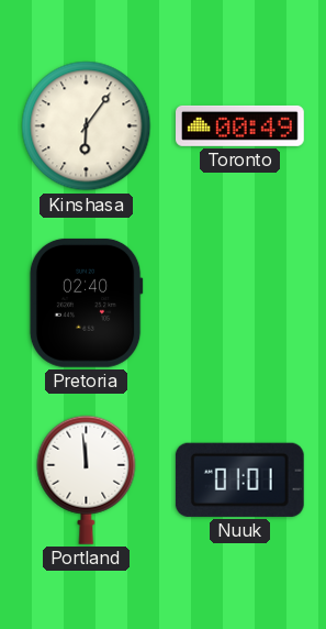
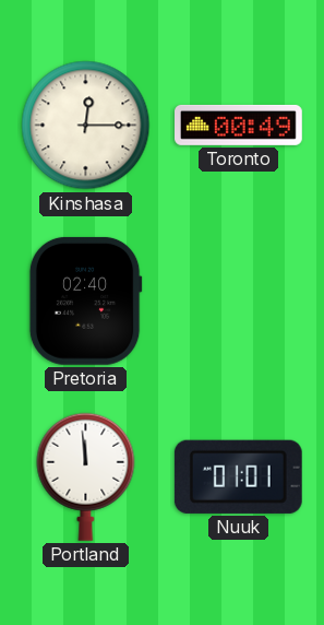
Kinshasa: 6:06 -> 12:15
